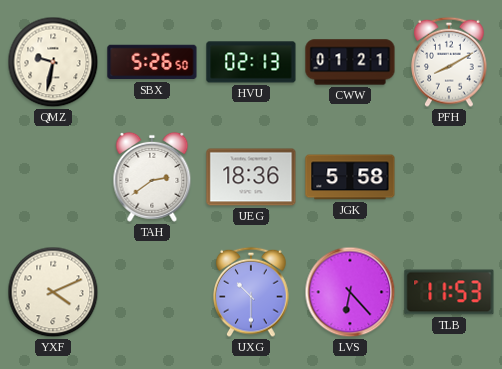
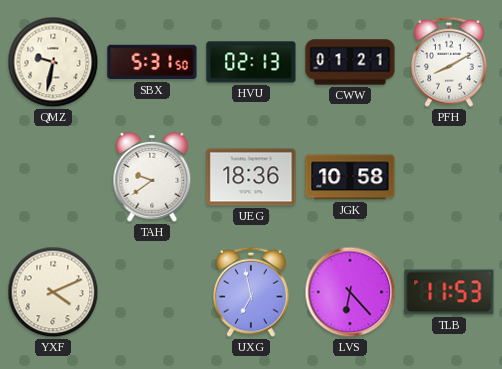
SBX: 5:26 -> 5:31
TAH: 2:39 -> 9:39
JGK: 5:58 -> 10:58
UXG: 10:30 -> 6:58
